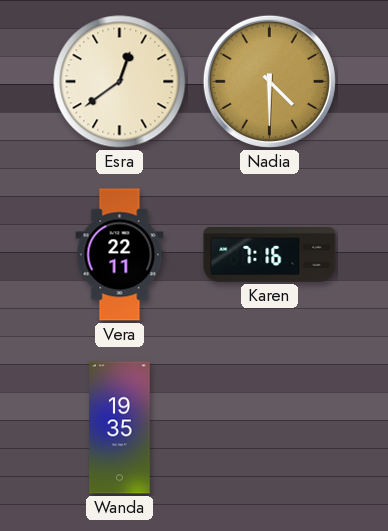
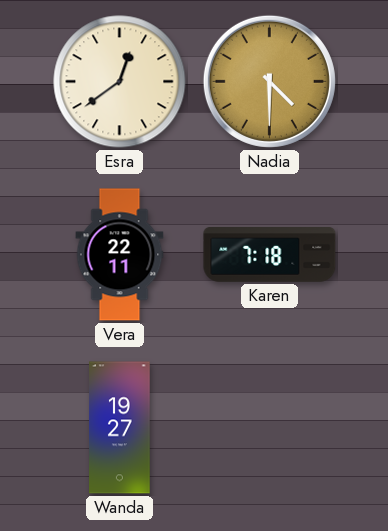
Karen: 7:16 -> 7:18
Wanda: 19:35 -> 19:27
